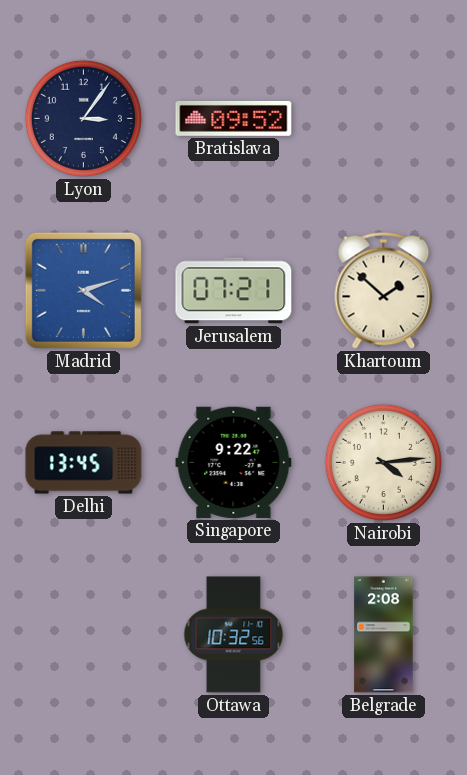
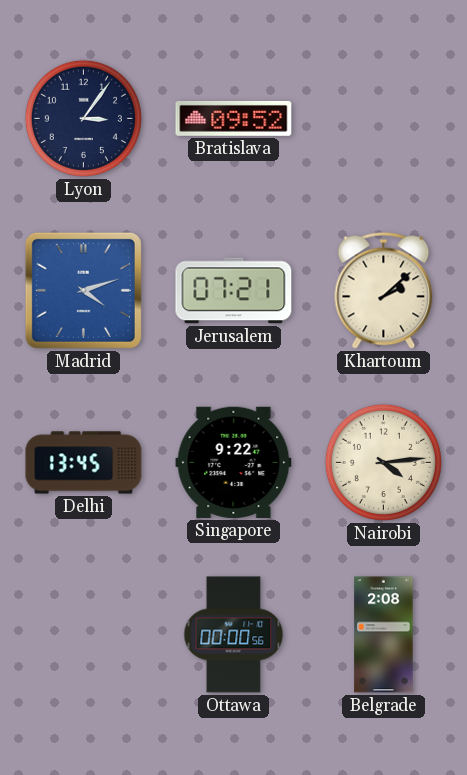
Khartoum: 1:52 -> 2:08
Ottawa: 10:32 -> 00:00
